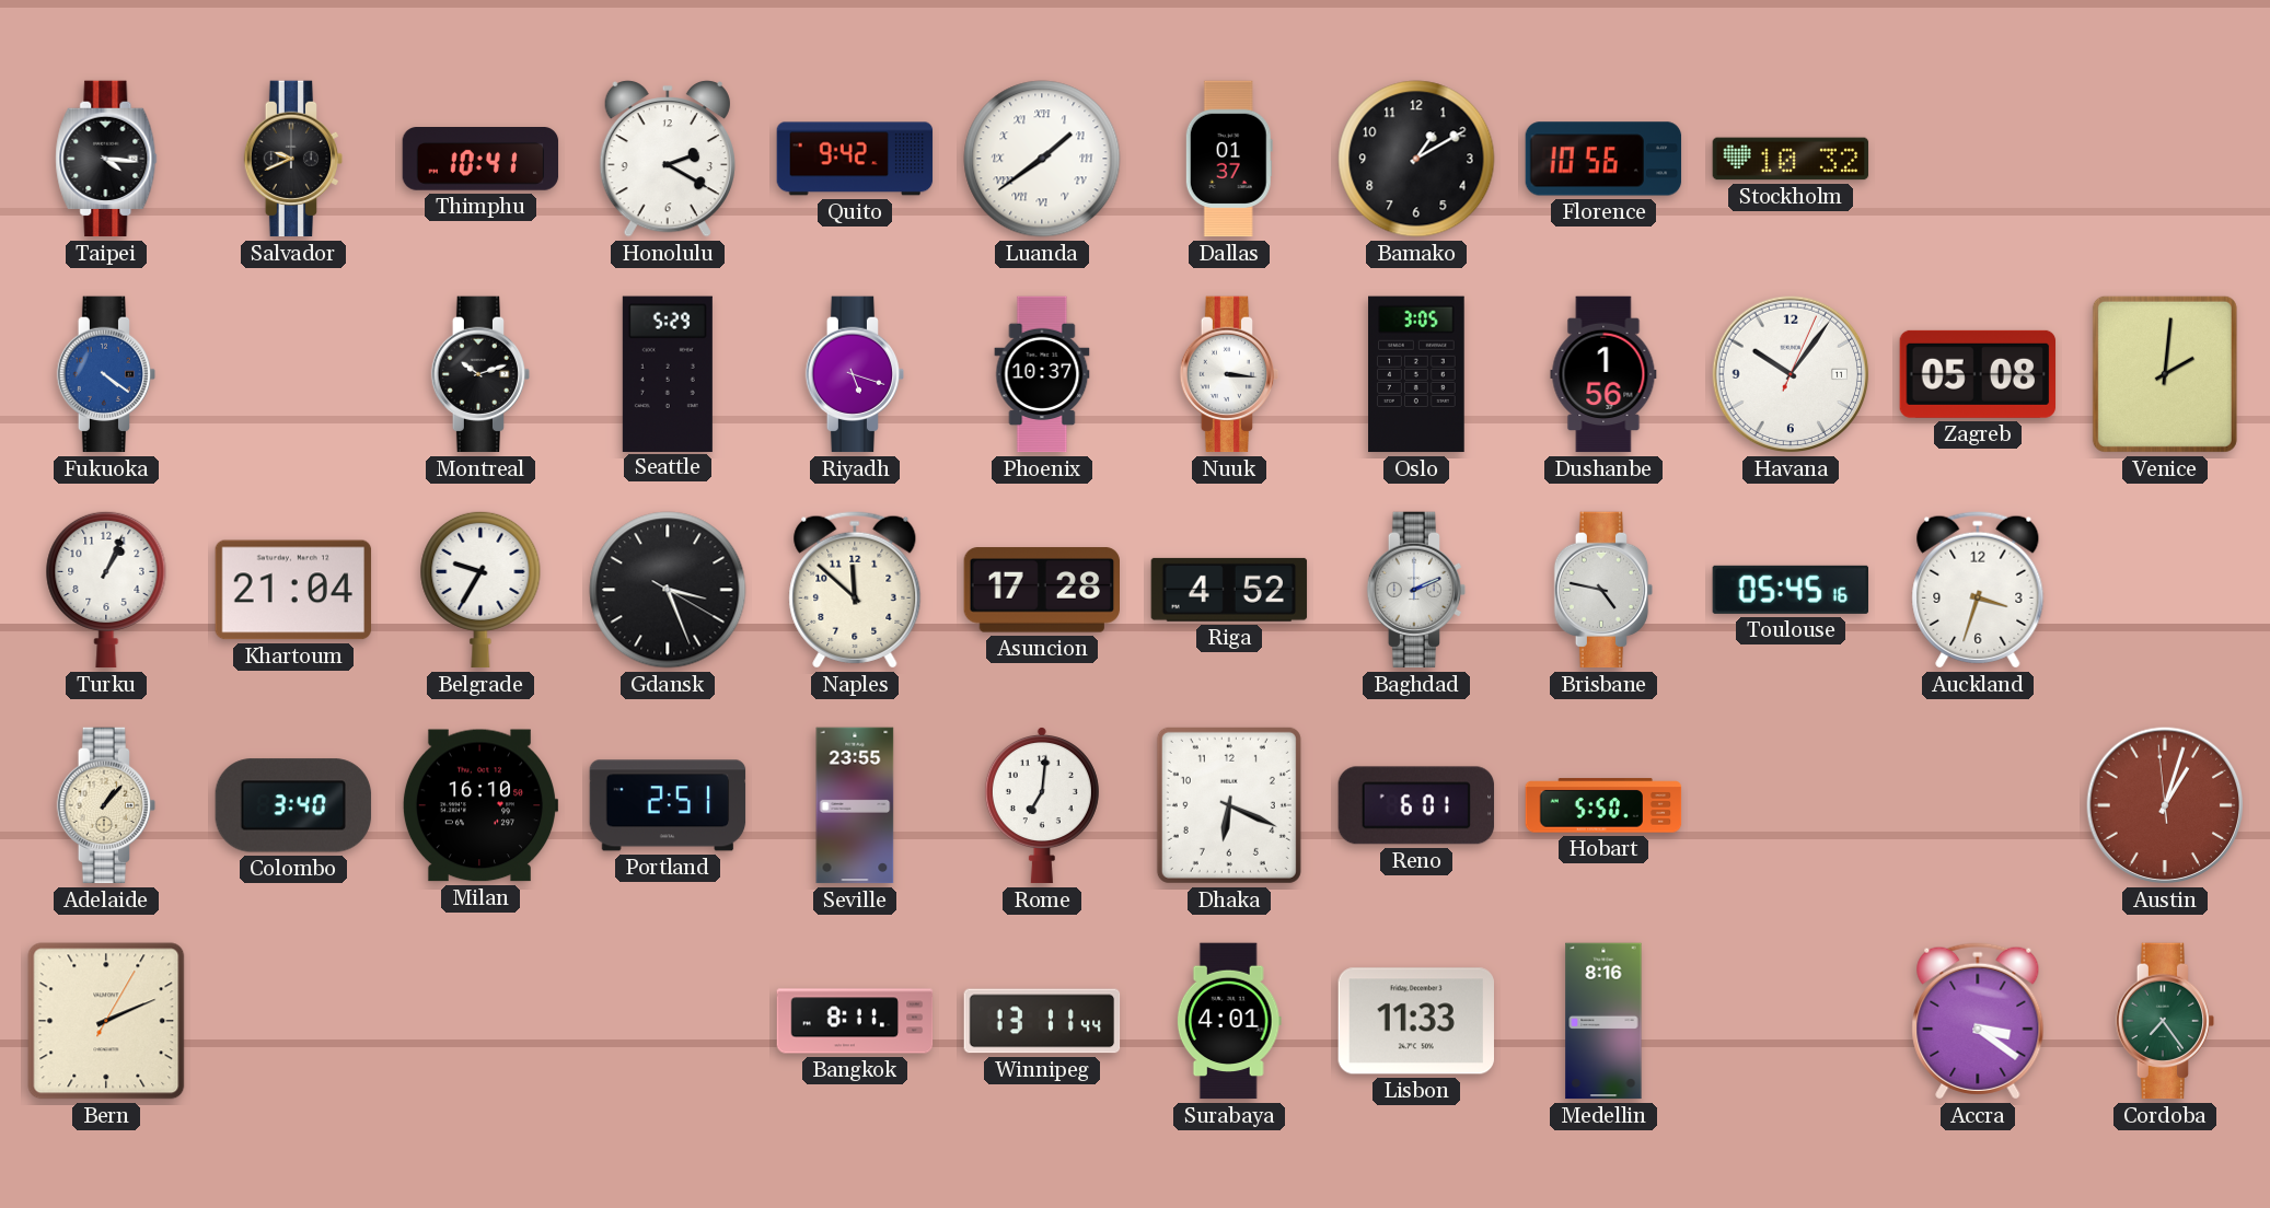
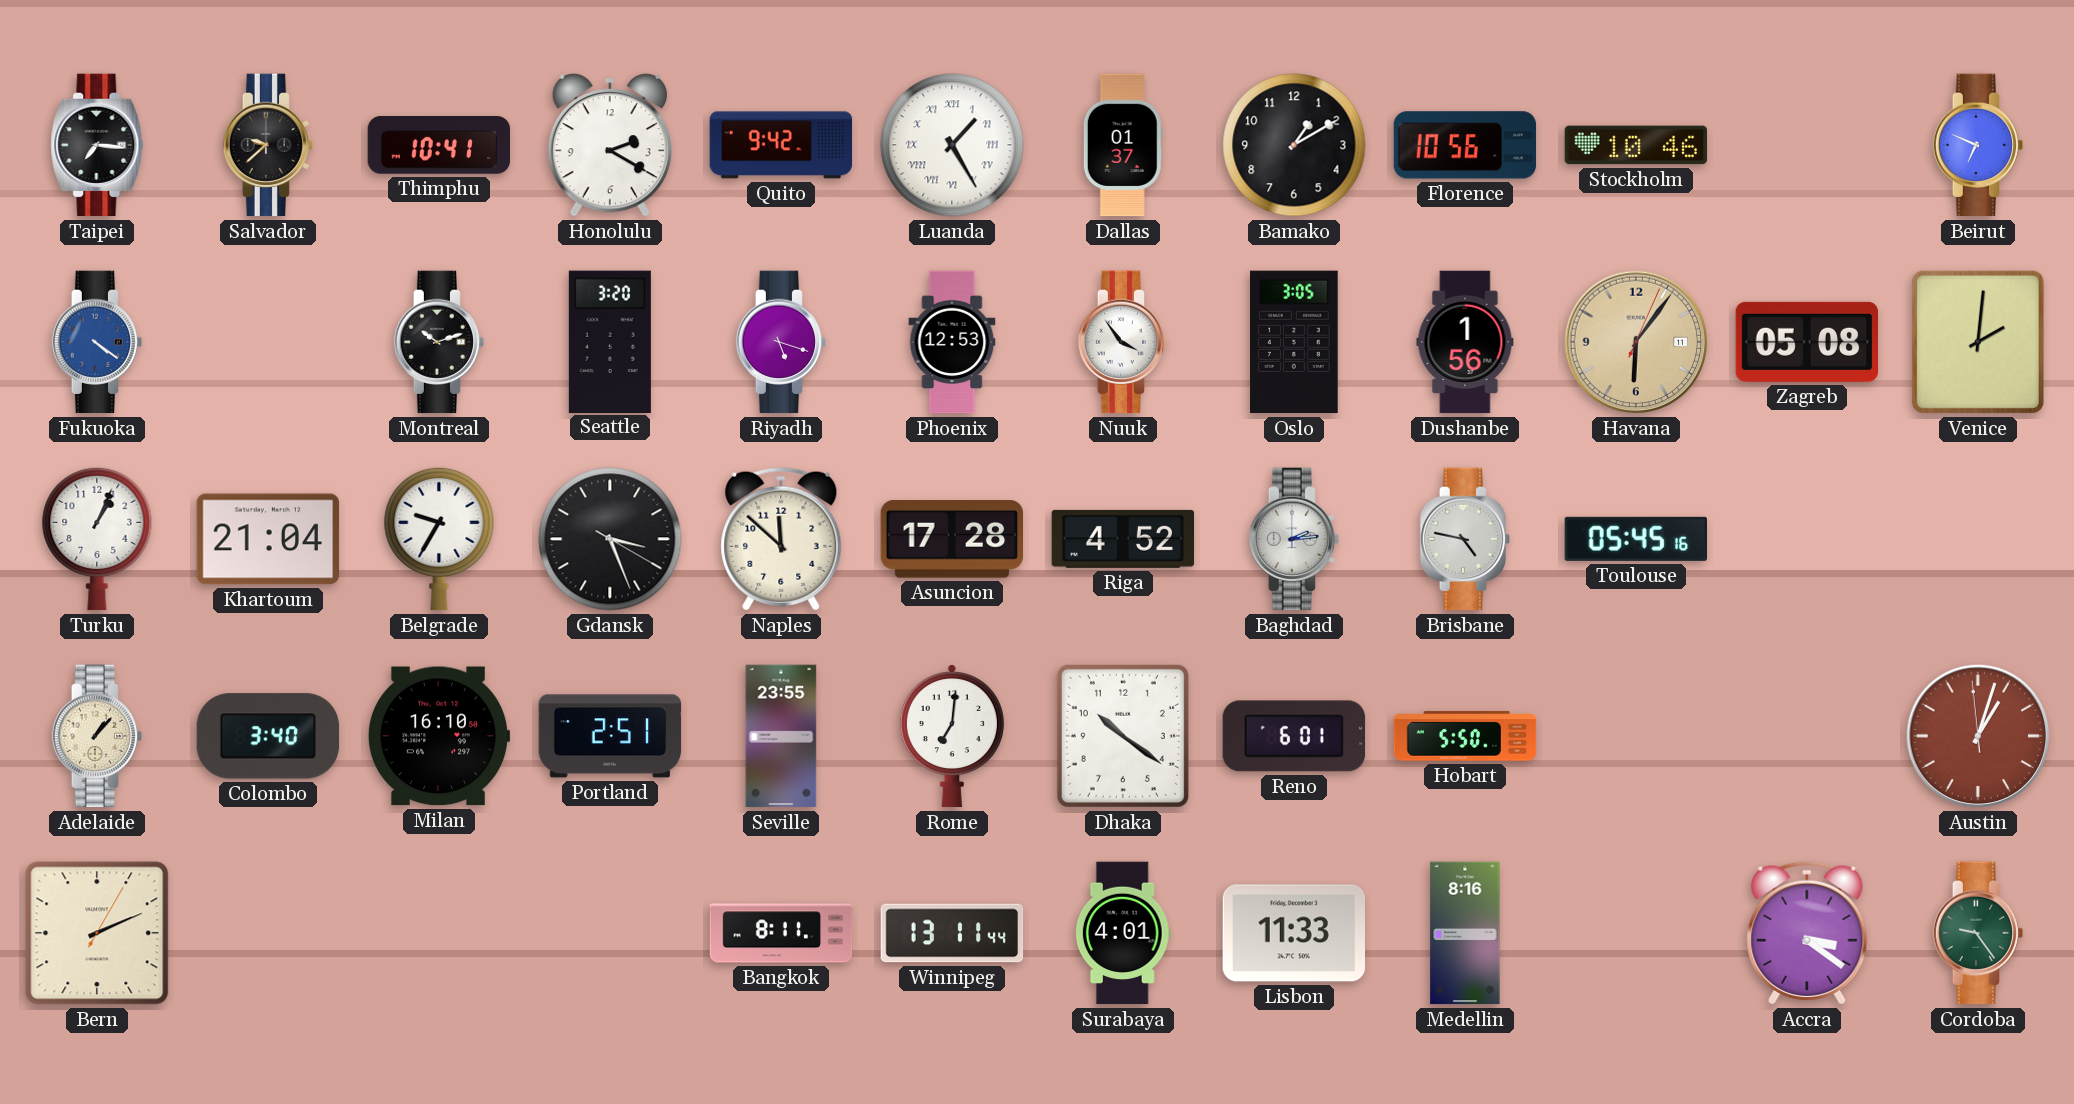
Taipei: 4:16 -> 7:16
Salvador: 9:41 -> 9:38
Luanda: 1:39 -> 1:25
Stockholm: 10:32 -> 10:46
Beirut: none -> 6:49
Seattle: 5:29 -> 3:20
Phoenix: 10:37 -> 12:53
Nuuk: 3:16 -> 3:54
Havana: 10:06 -> 6:06
Havana dial: white -> champagne
Baghdad: 2:11 -> 2:14
Auckland: 3:33 -> none
Dhaka: 6:19 -> 10:21
Cordoba: 7:24 -> 9:24
